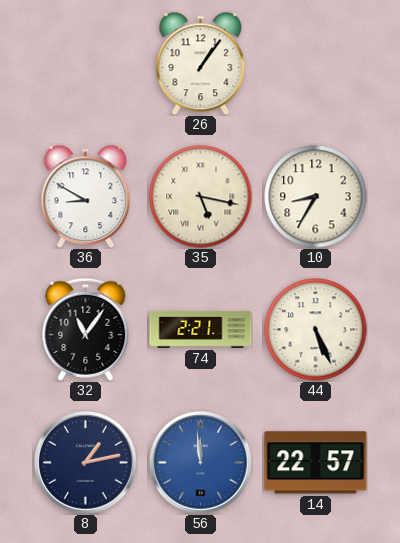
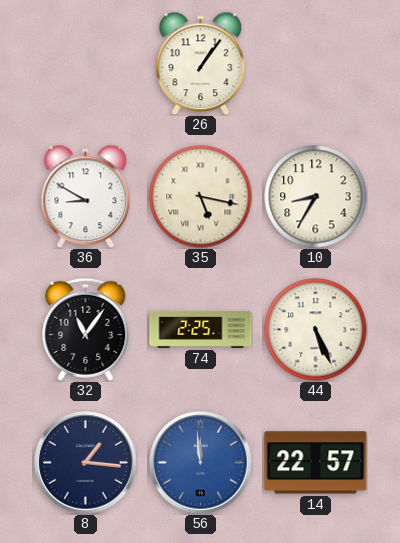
74: 2:21 -> 2:25
8: 1:13 -> 1:16
